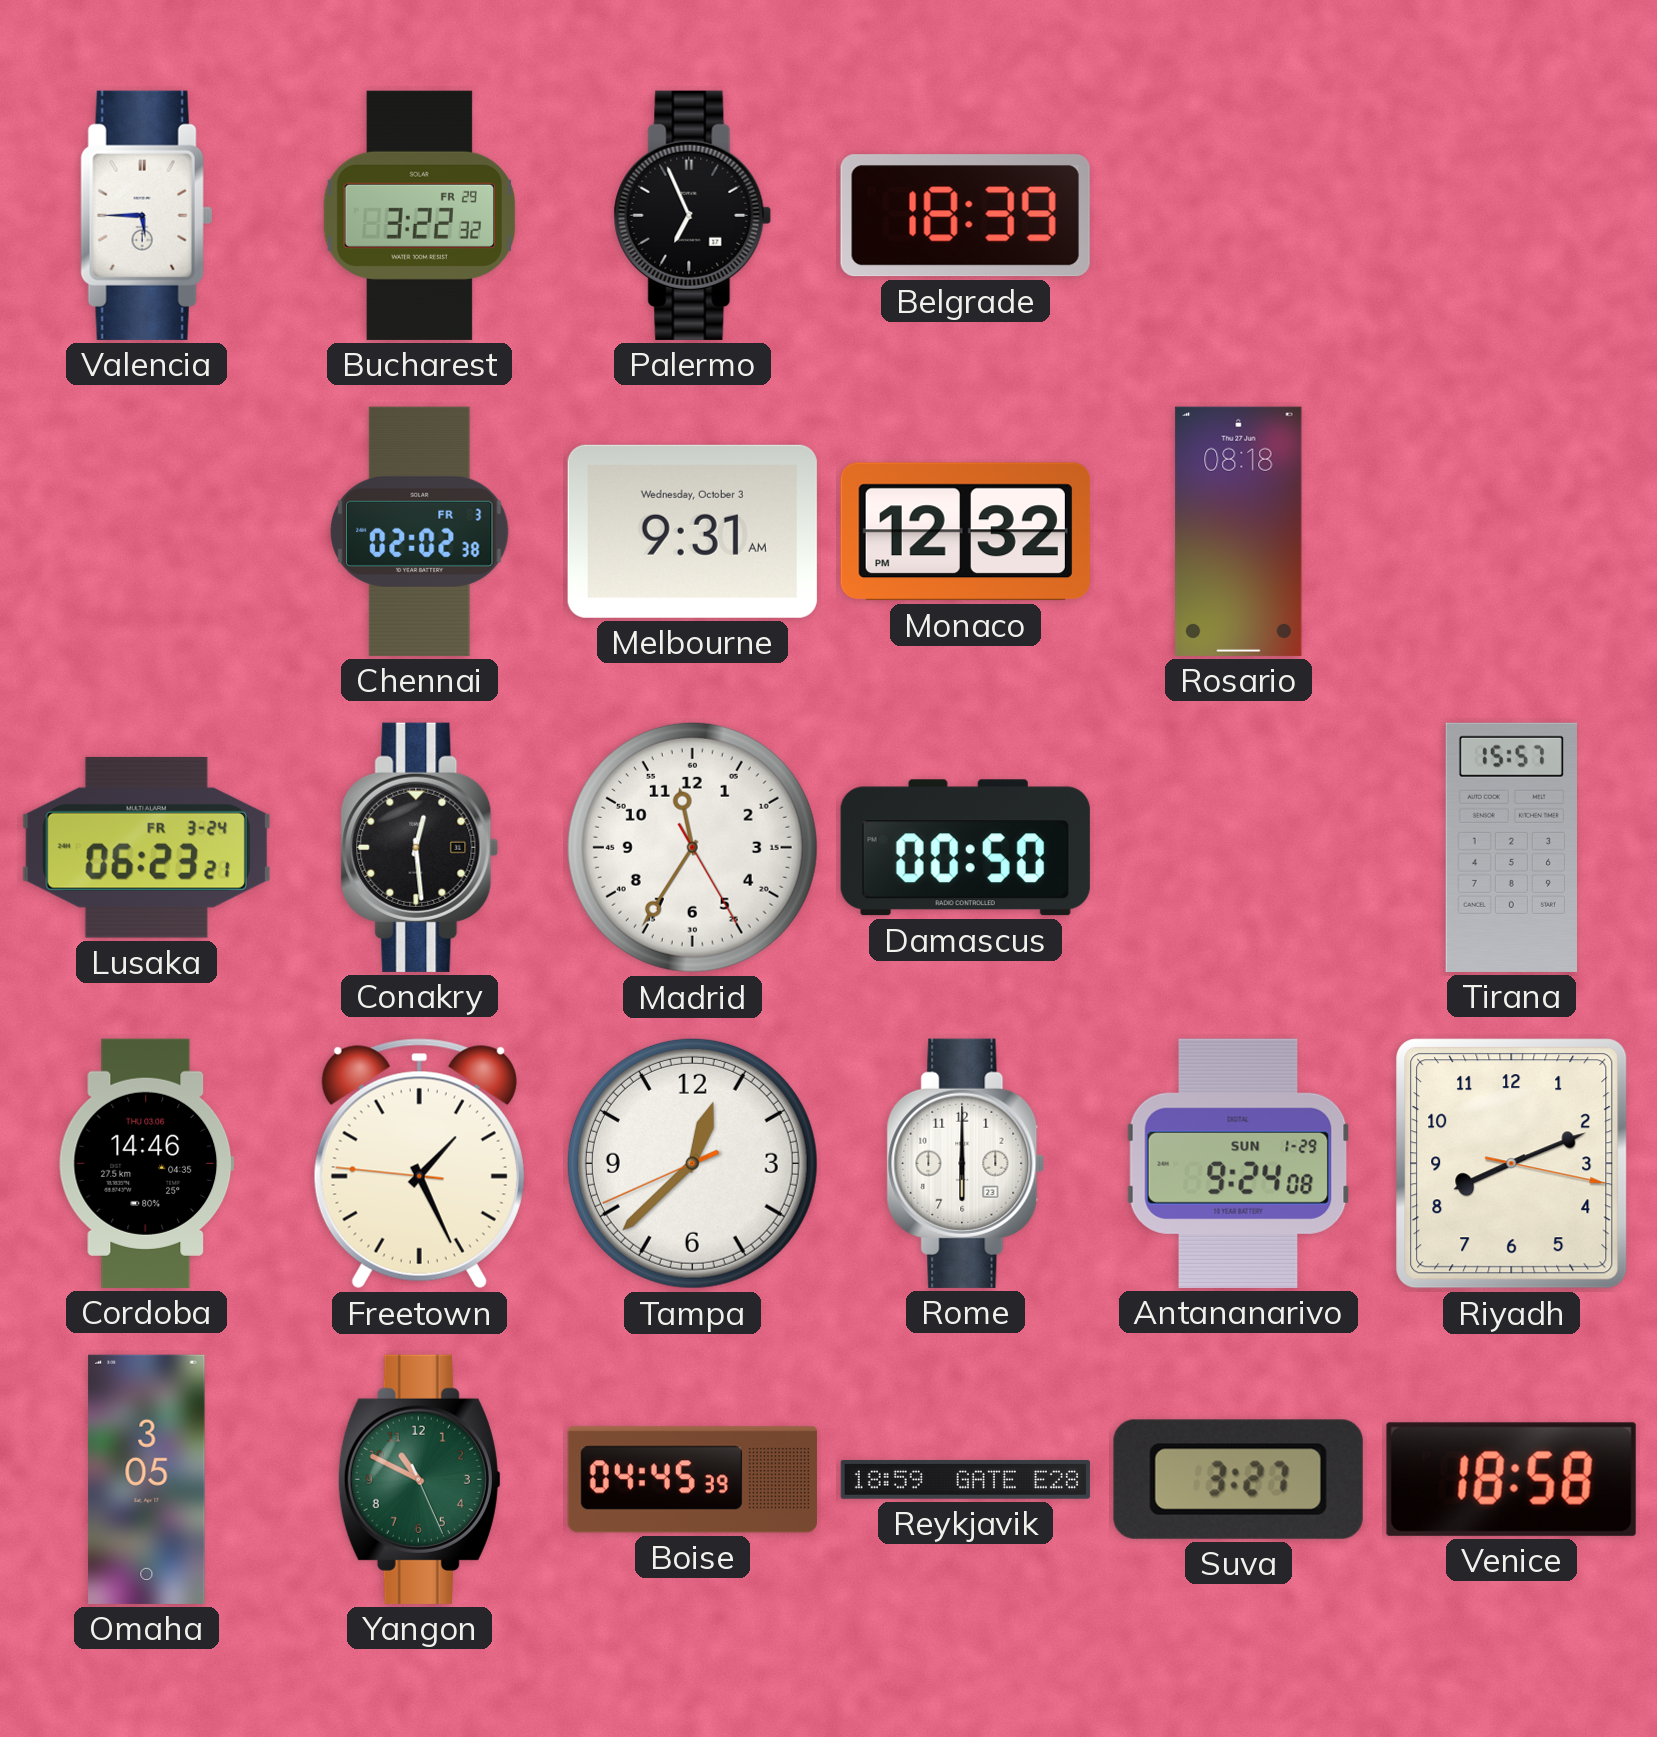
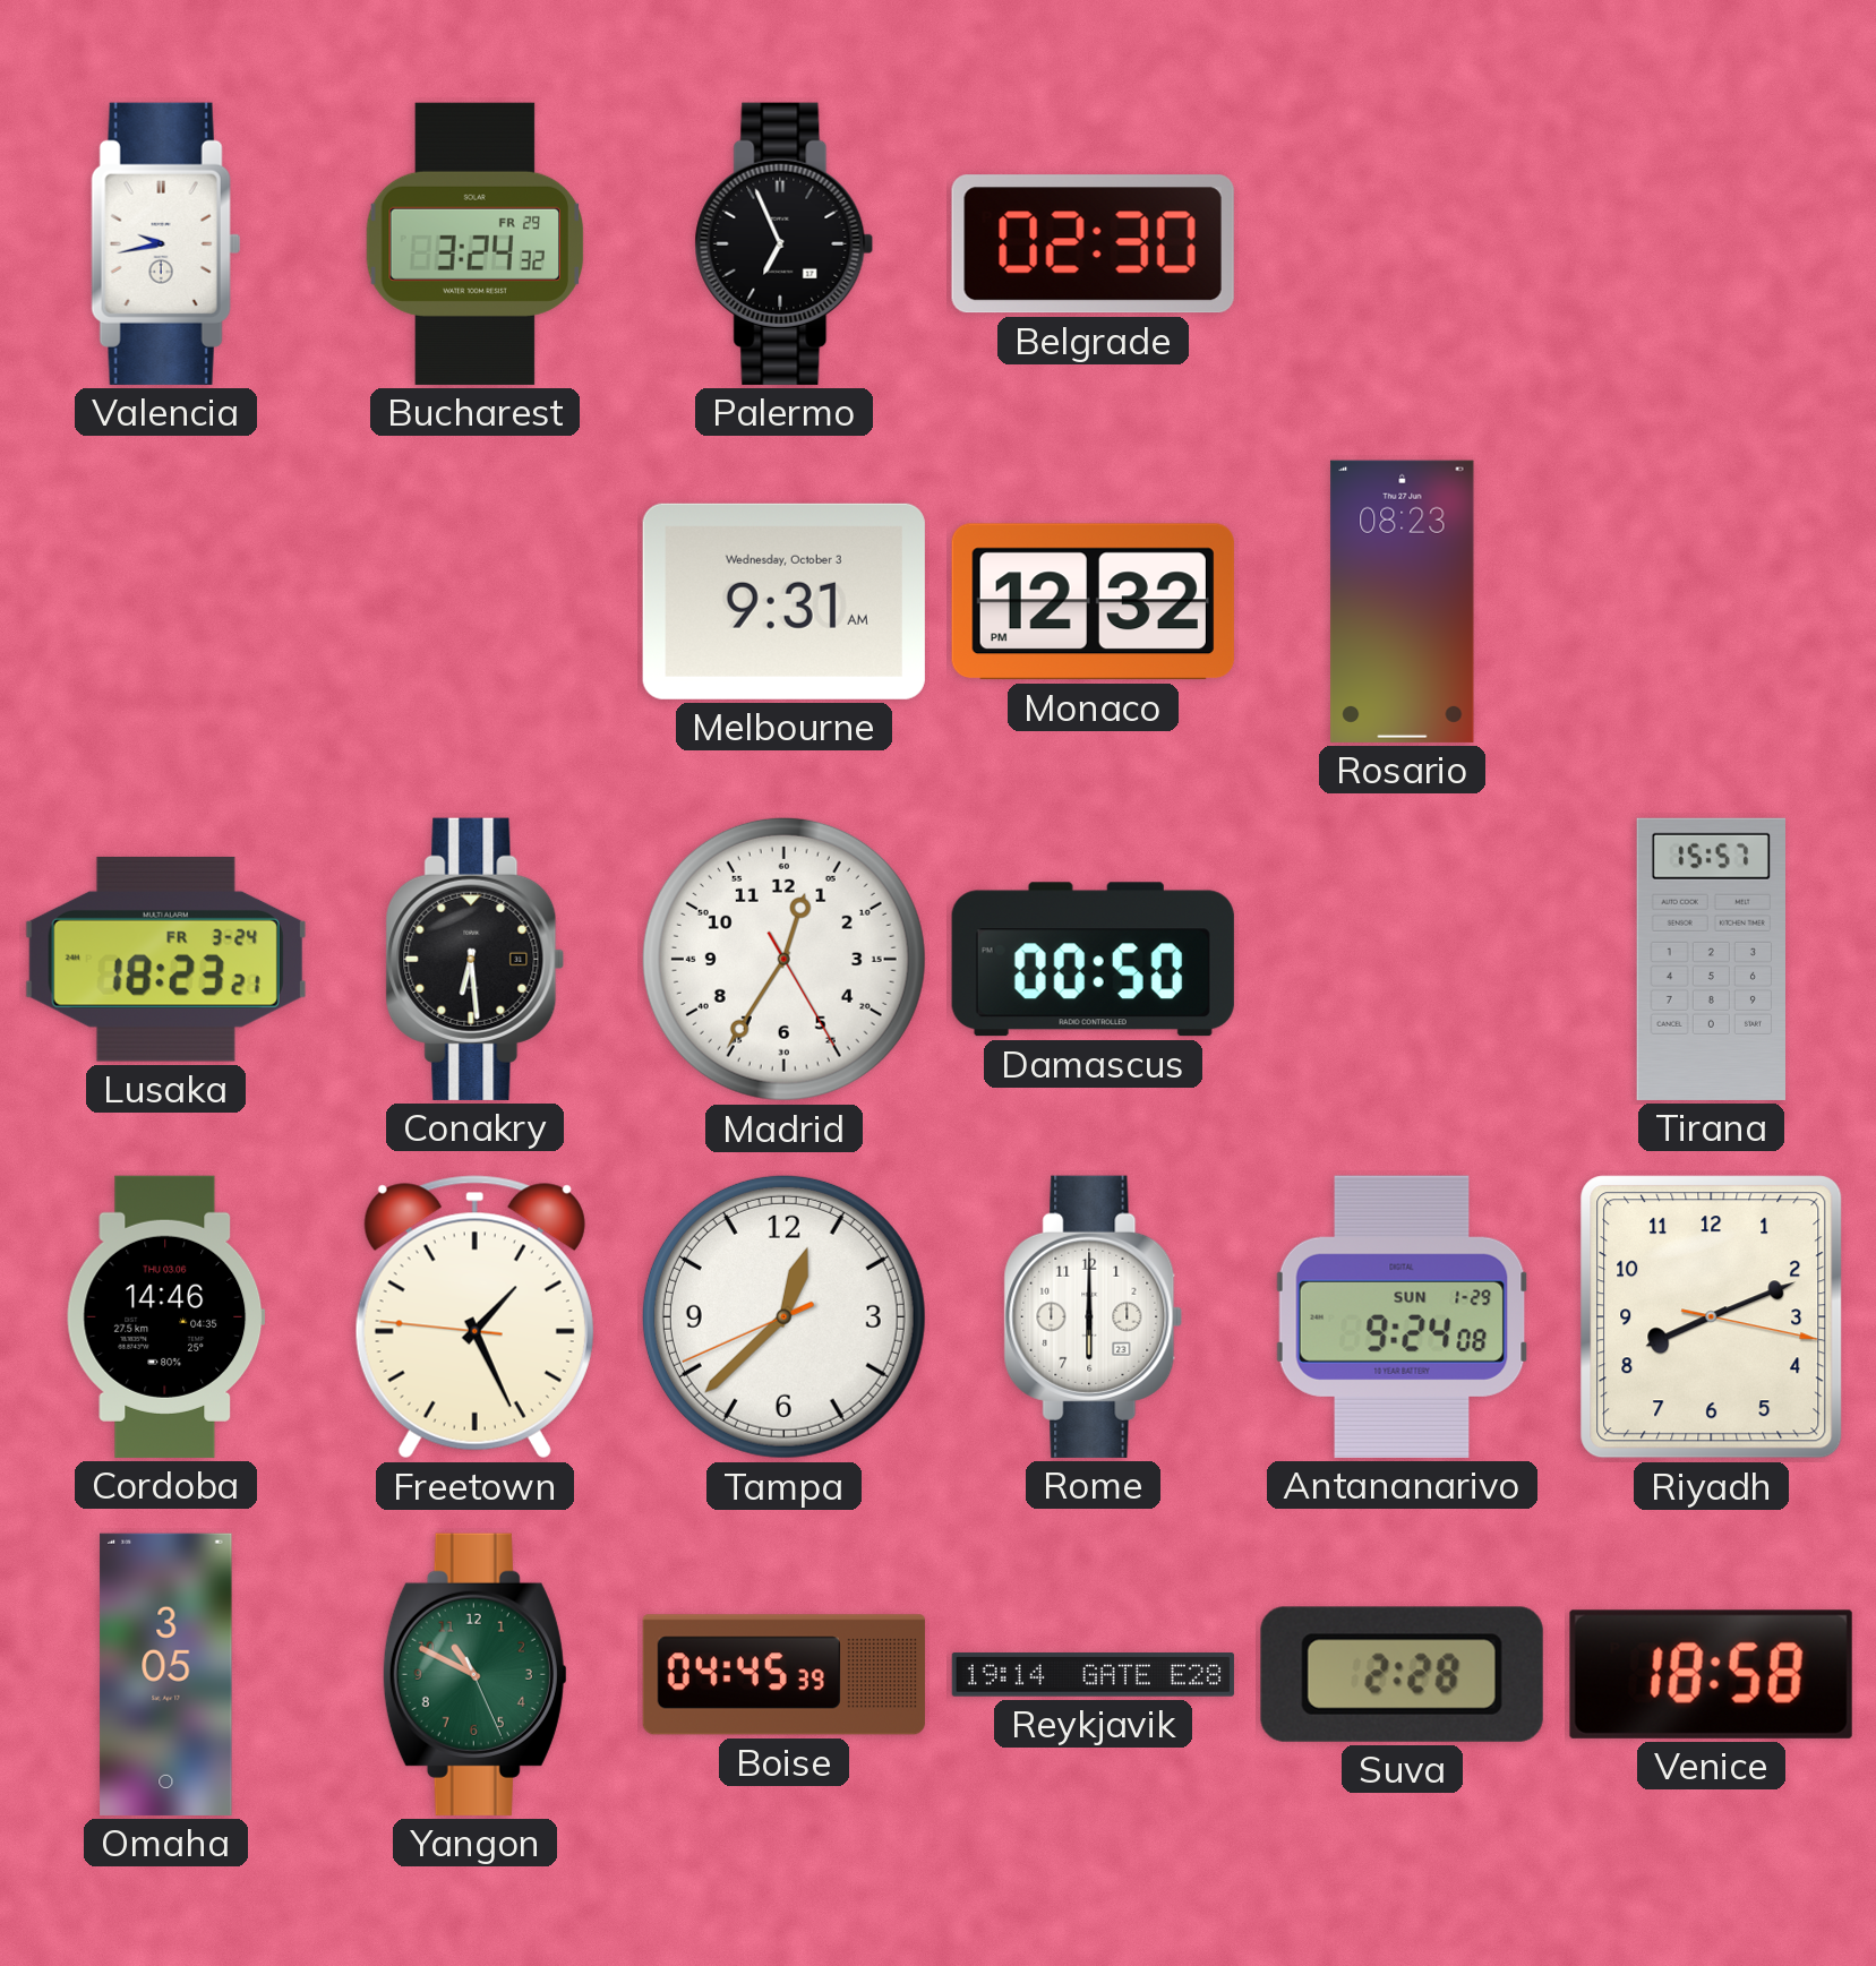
Valencia: 5:45 -> 9:43
Bucharest: 3:22 -> 3:24
Belgrade: 18:39 -> 02:30
Chennai: 02:02 -> none
Rosario: 08:18 -> 08:23
Lusaka: 06:23 -> 18:23
Conakry: 12:29 -> 6:29
Madrid: 11:35 -> 12:35
Reykjavik: 18:59 -> 19:14
Suva: 3:27 -> 2:28
